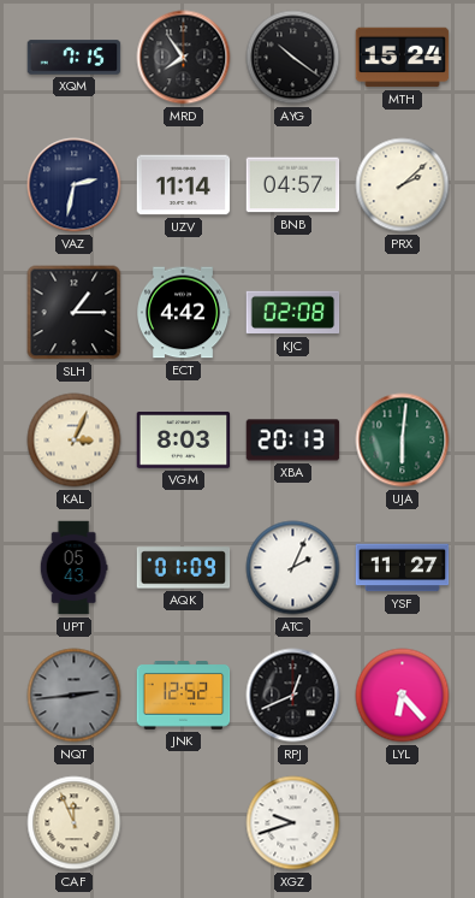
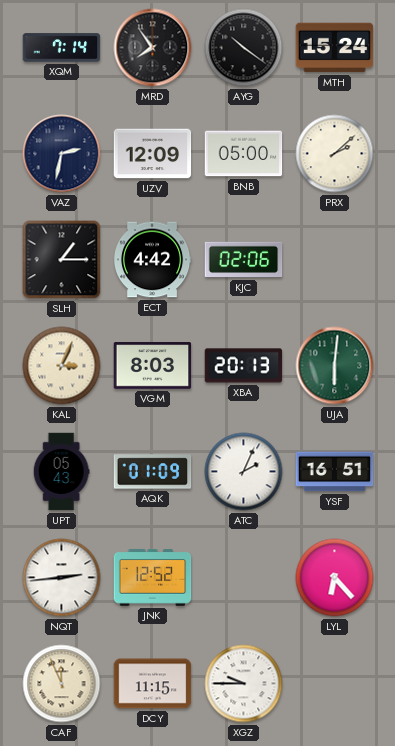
XQM: 7:15 -> 7:14
UZV: 11:14 -> 12:09
BNB: 04:57 -> 05:00
KJC: 02:08 -> 02:06
YSF: 11:27 -> 16:51
NQT dial: grey -> white
RPJ: 12:41 -> none
DCY: none -> 11:15
XGZ: 9:42 -> 9:45
